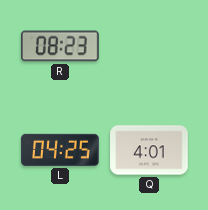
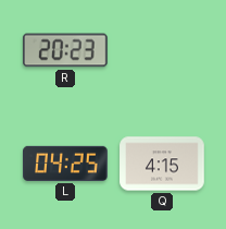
R: 08:23 -> 20:23
Q: 4:01 -> 4:15
